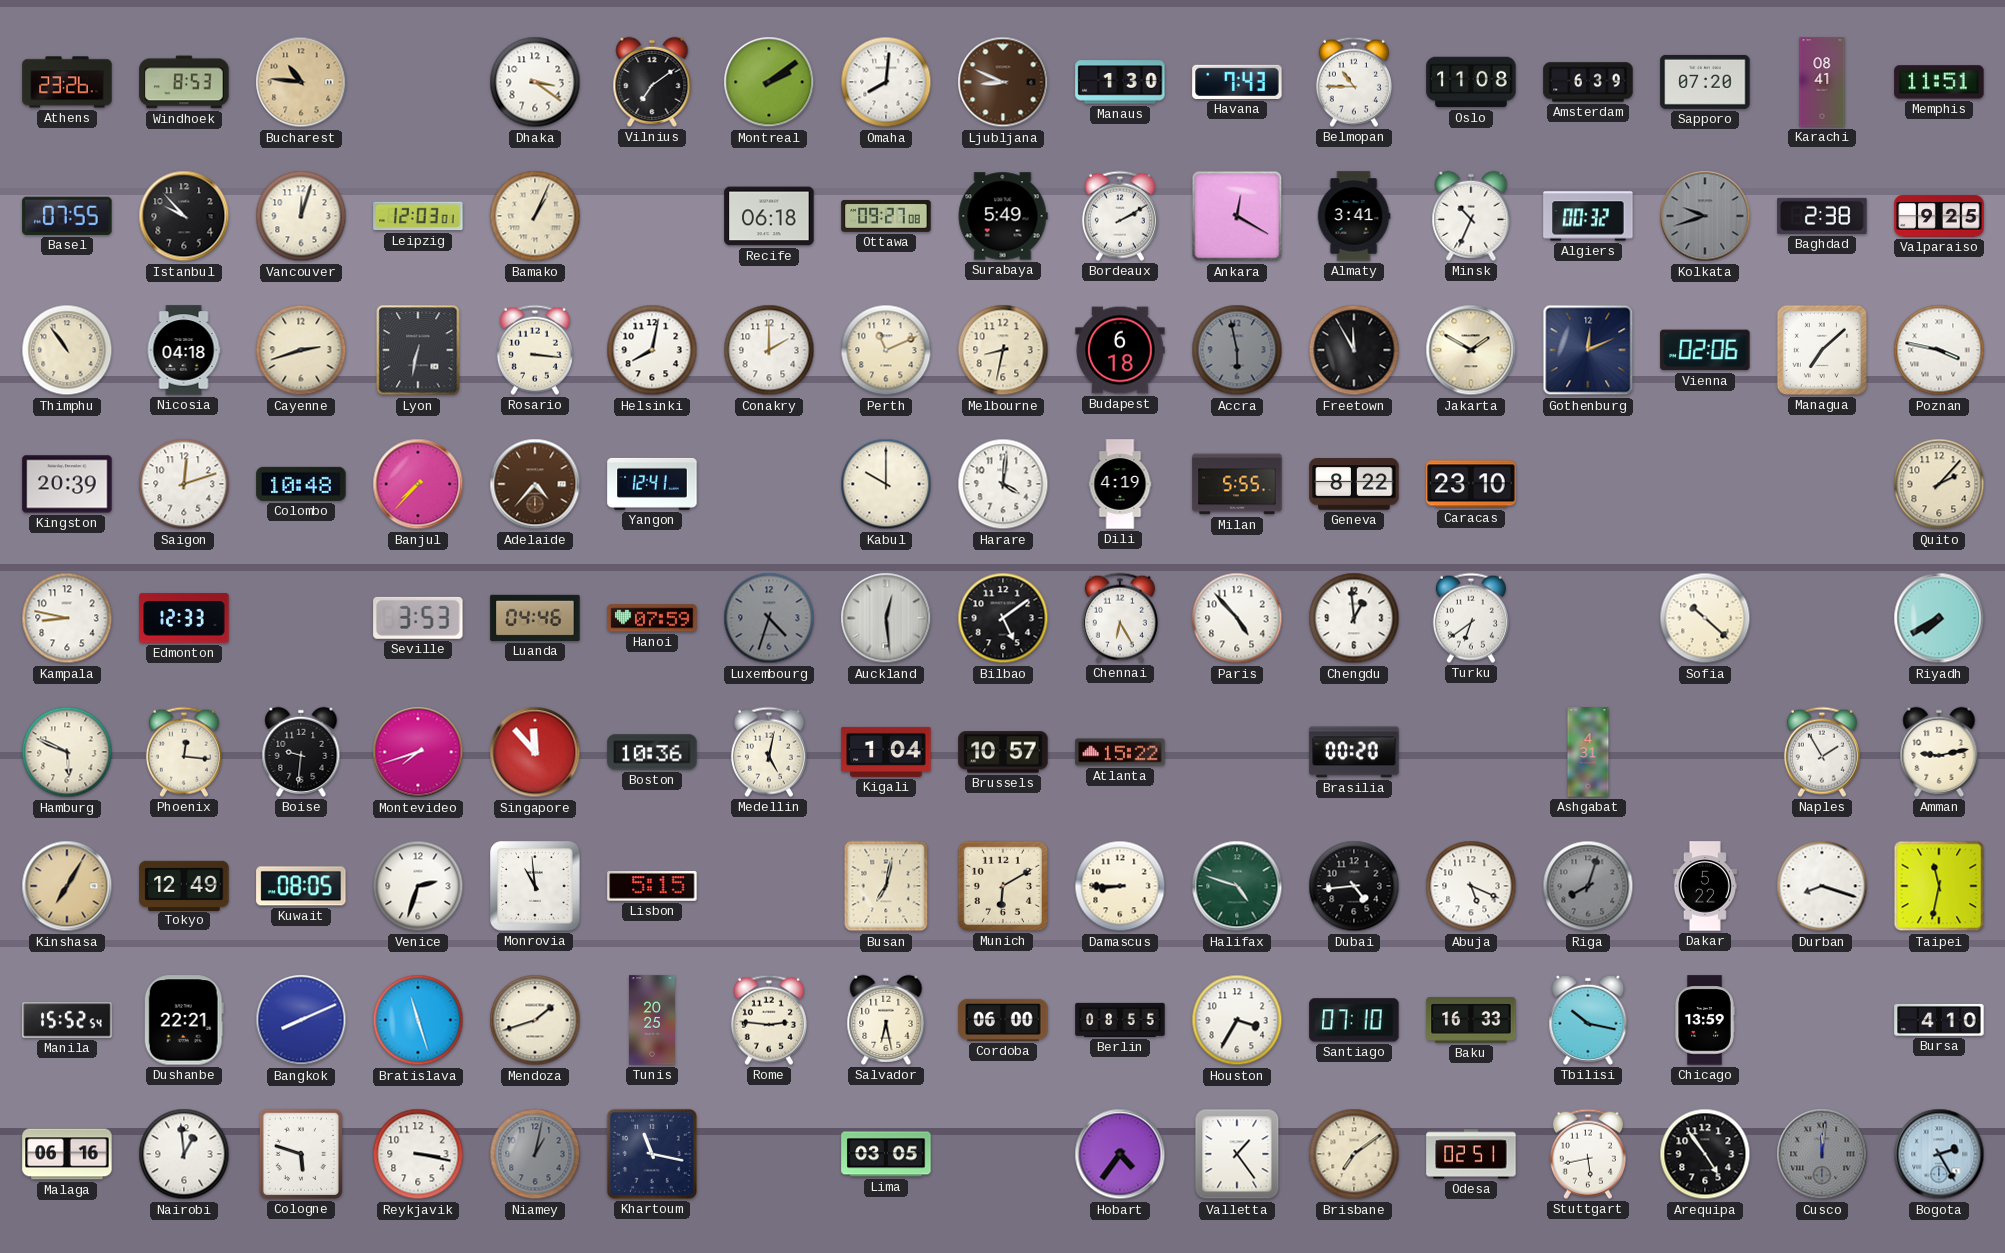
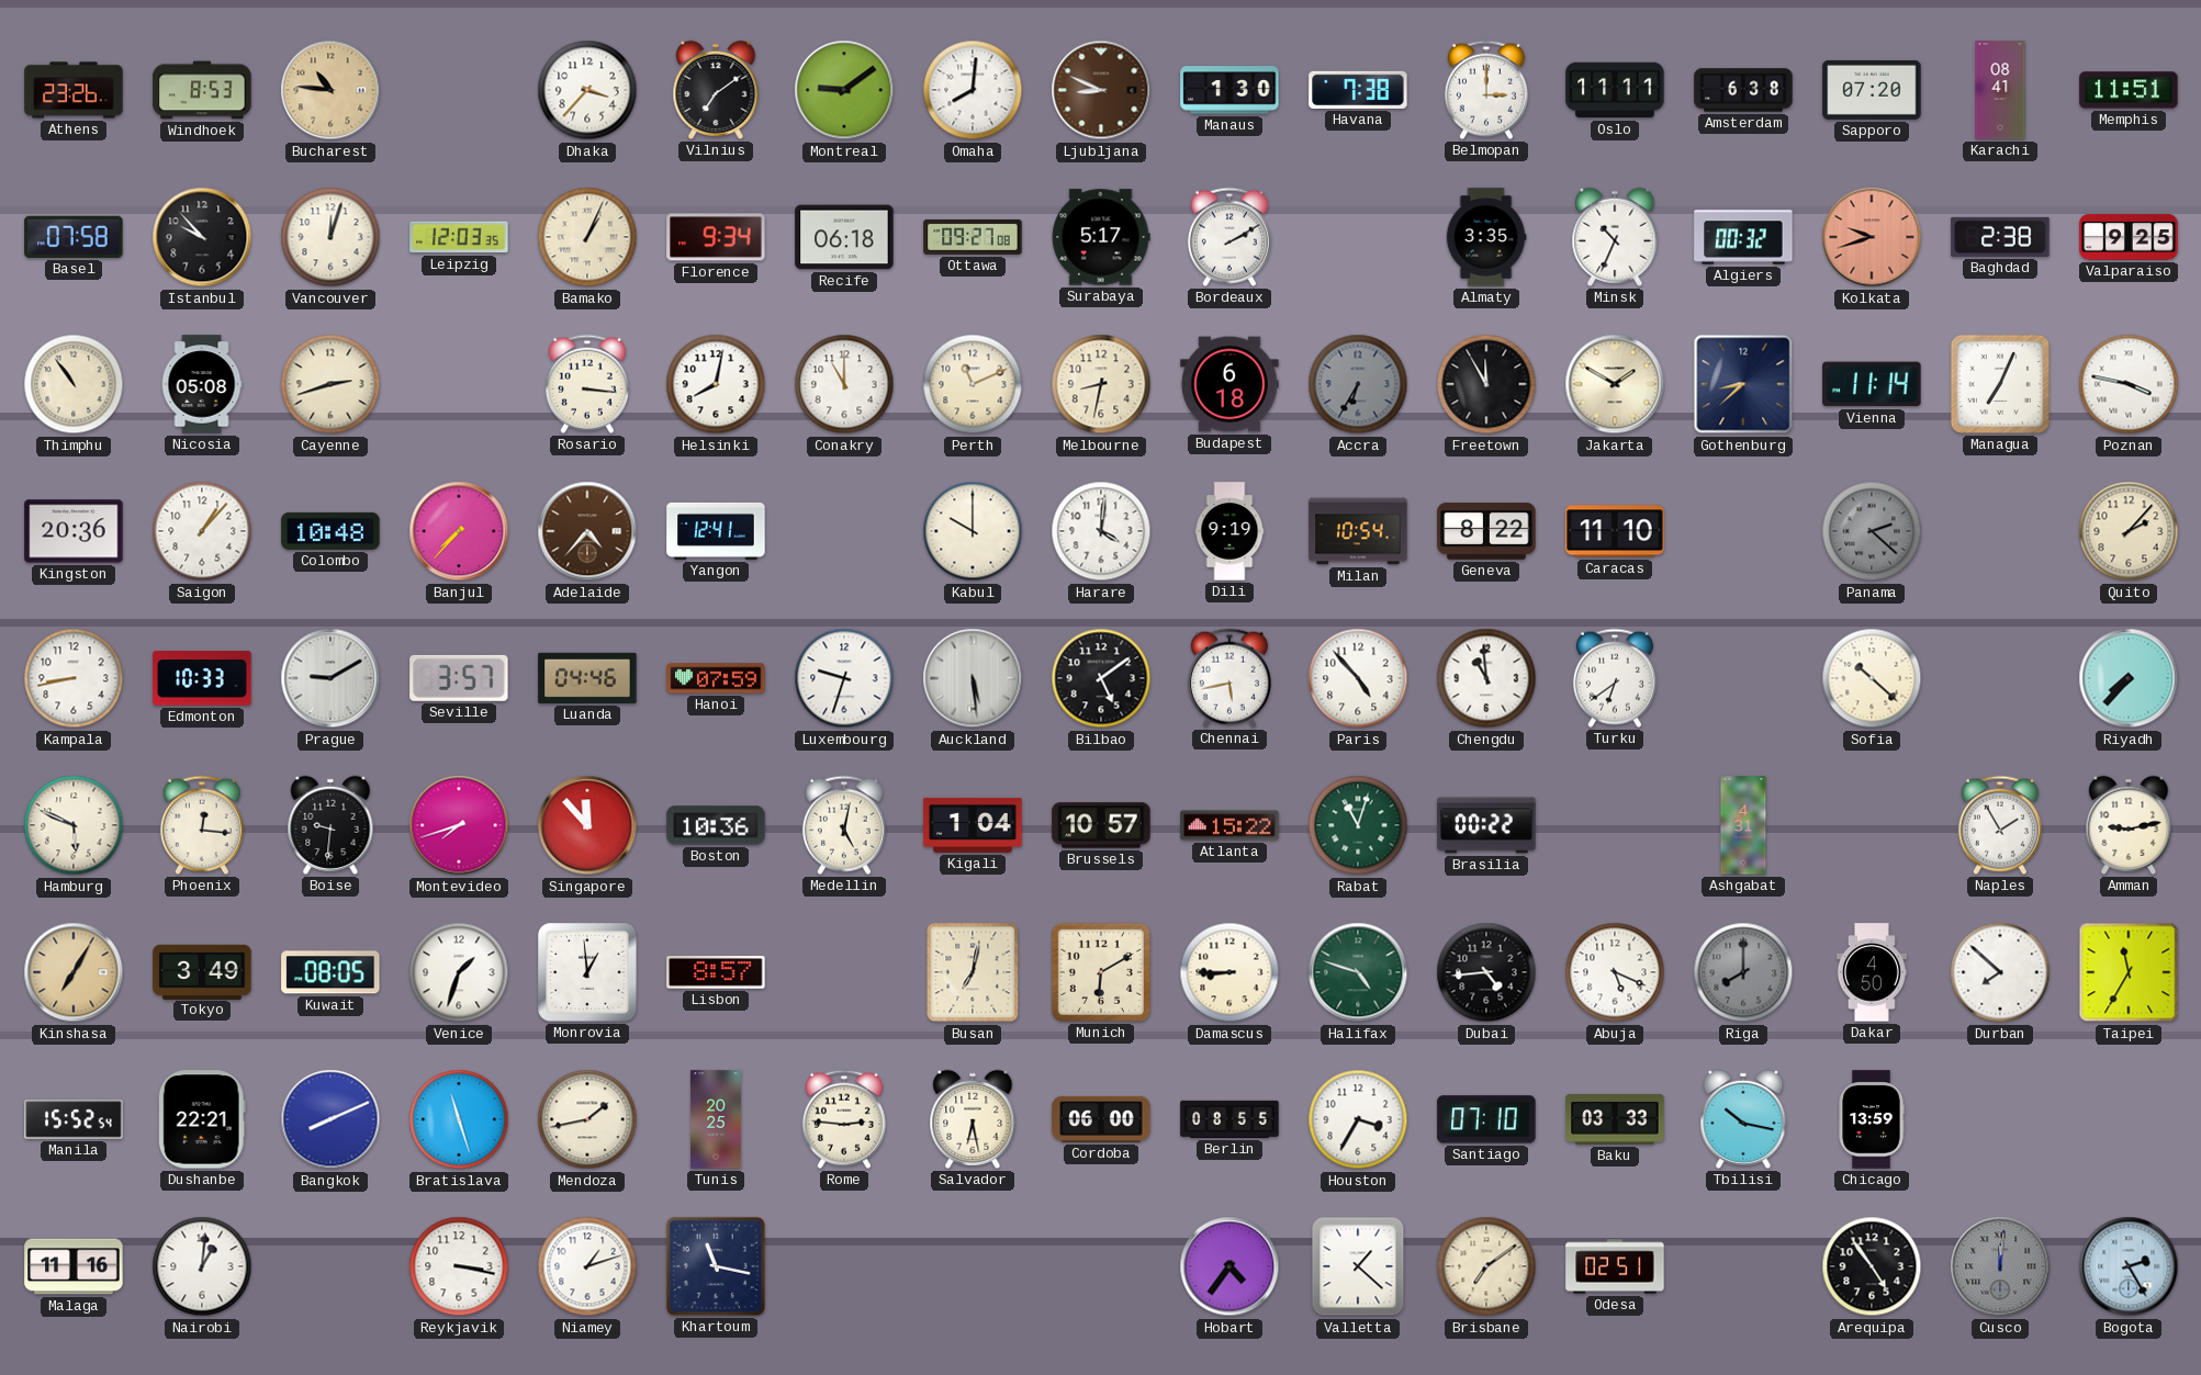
Dhaka: 3:21 -> 3:37
Montreal: 2:09 -> 9:09
Havana: 7:43 -> 7:38
Belmopan: 10:45 -> 3:00
Oslo: 11:08 -> 11:11
Amsterdam: 6:39 -> 6:38
Basel: 07:55 -> 07:58
Leipzig: 12:03:01 -> 12:03:35
Florence: none -> 9:34
Surabaya: 5:49 -> 5:17
Ankara: 12:20 -> none
Almaty: 3:41 -> 3:35
Kolkata dial: grey -> salmon
Nicosia: 04:18 -> 05:08
Lyon: 6:32 -> none
Conakry: 2:00 -> 11:00
Accra: 5:58 -> 6:35
Gothenburg: 12:11 -> 8:38
Vienna: 02:06 -> 11:14
Managua: 7:08 -> 7:04
Kingston: 20:39 -> 20:36
Saigon: 12:12 -> 1:07
Dili: 4:19 -> 9:19
Milan: 5:55 -> 10:54
Caracas: 23:10 -> 11:10
Panama: none -> 2:22
Kampala: 8:47 -> 8:43
Edmonton: 12:33 -> 10:33
Prague: none -> 9:10
Seville: 3:53 -> 3:57
Luxembourg: 4:33 -> 9:33
Luxembourg dial: grey -> white
Auckland: 12:29 -> 5:29
Chennai: 6:25 -> 5:43
Chengdu: 12:59 -> 10:59
Riyadh: 7:40 -> 7:37
Rabat: none -> 11:03
Brasilia: 00:20 -> 00:22
Tokyo: 12:49 -> 3:49
Venice: 2:33 -> 1:33
Monrovia: 10:59 -> 12:59
Lisbon: 5:15 -> 8:57
Riga: 8:03 -> 8:00
Dakar: 5:22 -> 4:50
Durban: 8:18 -> 7:52
Taipei: 11:32 -> 11:35
Mendoza: 1:42 -> 1:43
Baku: 16:33 -> 03:33
Bursa: 4:10 -> none
Malaga: 06:16 -> 11:16
Nairobi: 12:59 -> 1:01
Cologne: 5:48 -> none
Niamey: 1:02 -> 1:12
Niamey dial: grey -> white
Lima: 03:05 -> none
Valletta: 1:24 -> 1:22
Stuttgart: 5:43 -> none
